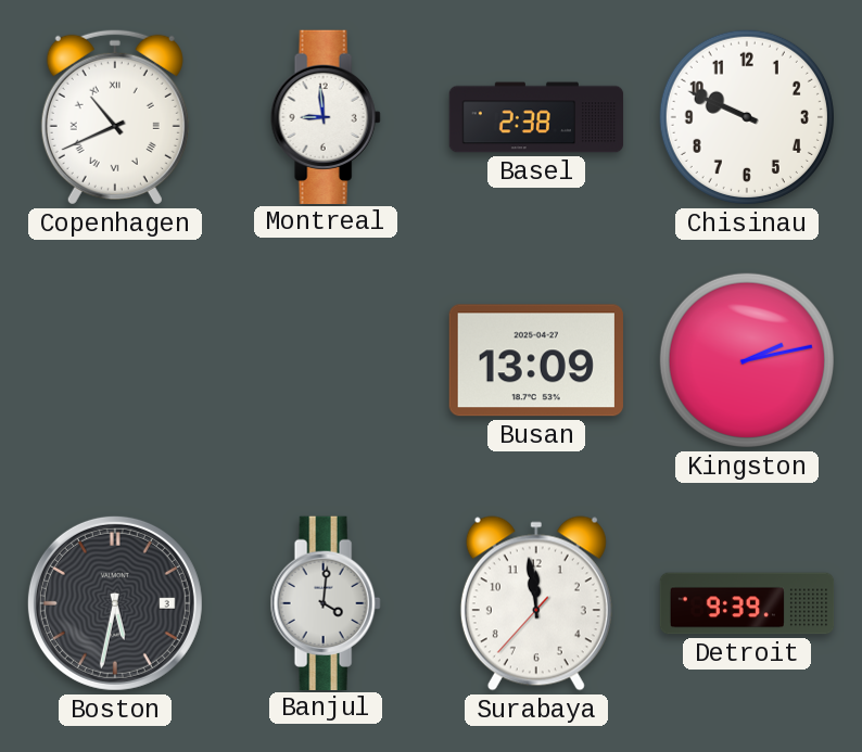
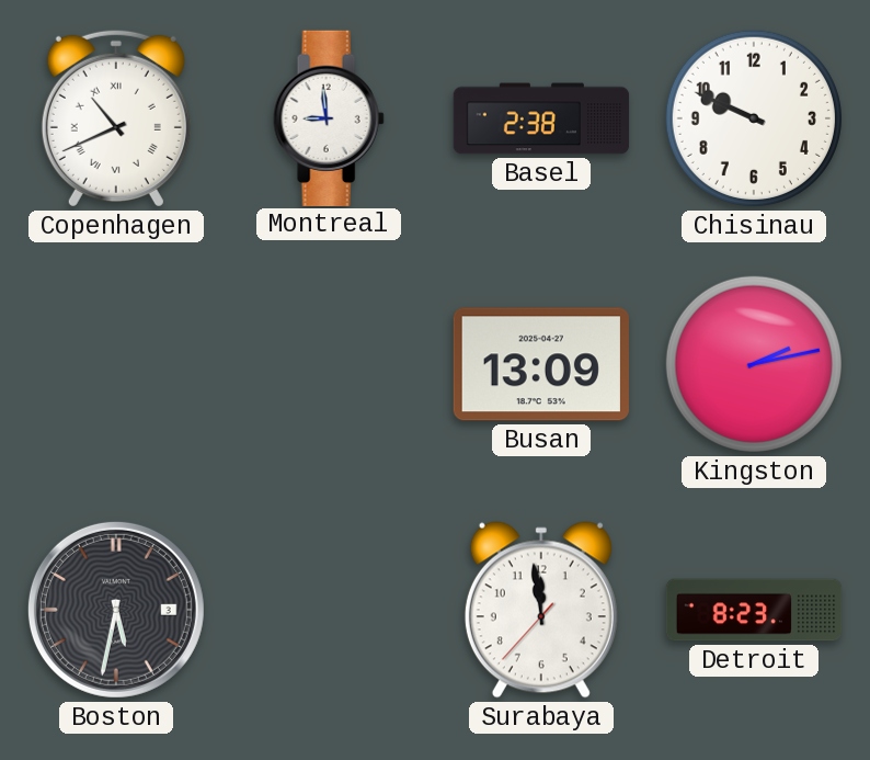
Banjul: 4:01 -> none
Detroit: 9:39 -> 8:23
